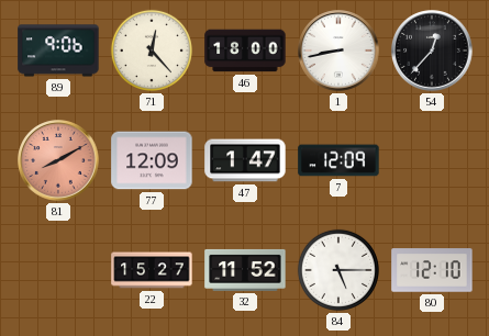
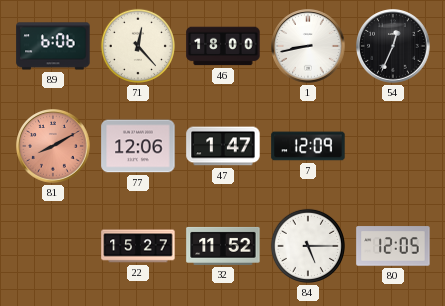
89: 9:06 -> 6:06
54: 12:37 -> 12:34
77: 12:09 -> 12:06
80: 12:10 -> 12:05
